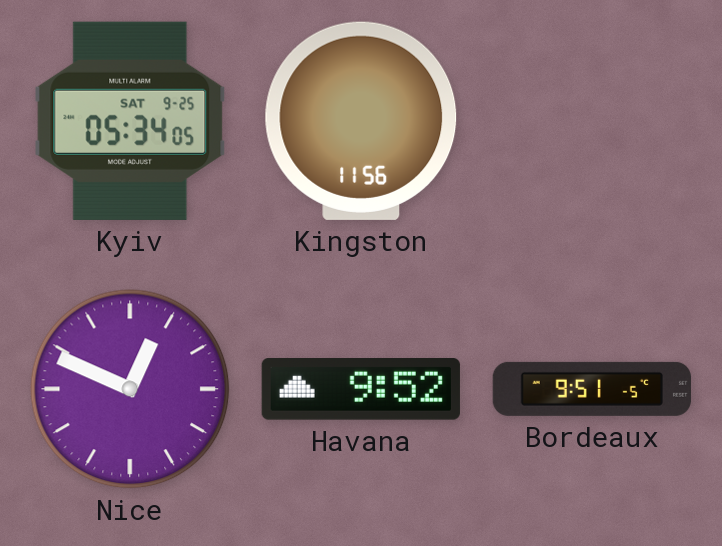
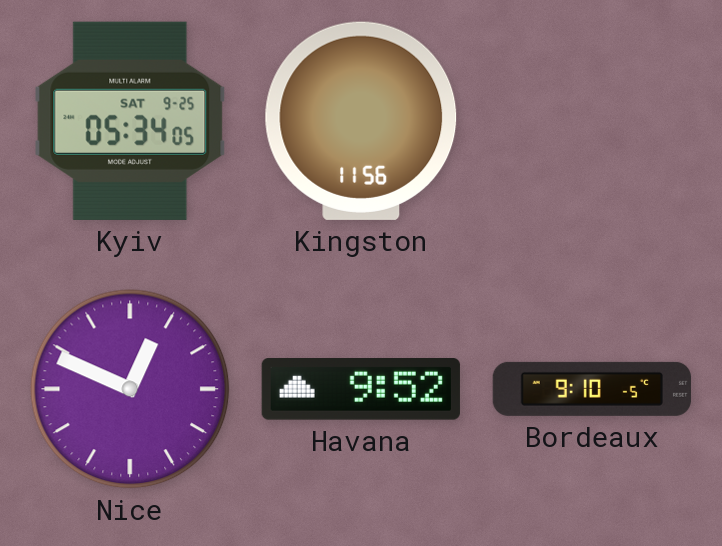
Bordeaux: 9:51 -> 9:10
